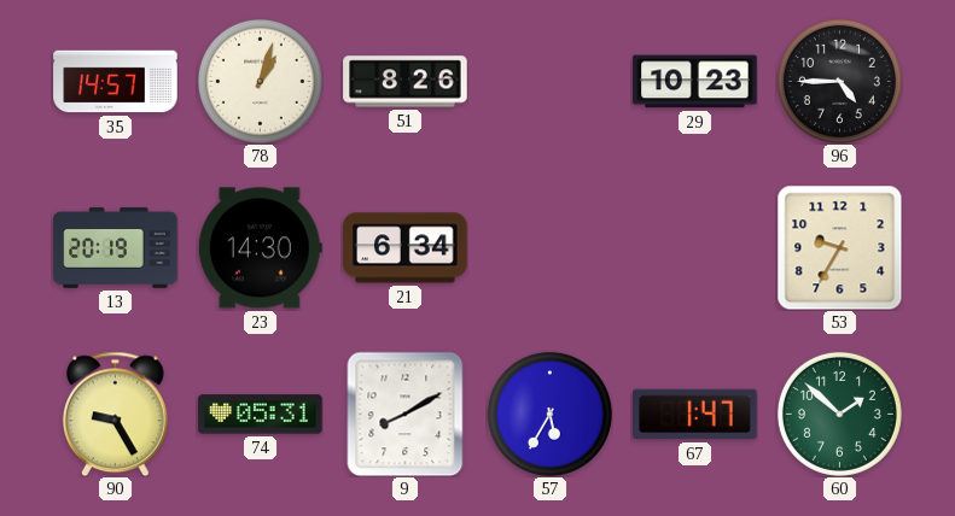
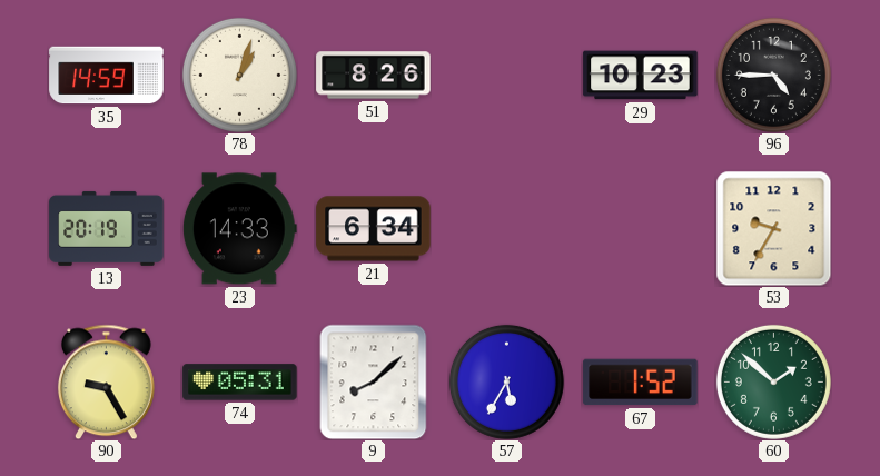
35: 14:57 -> 14:59
23: 14:30 -> 14:33
9: 8:10 -> 8:08
67: 1:47 -> 1:52
